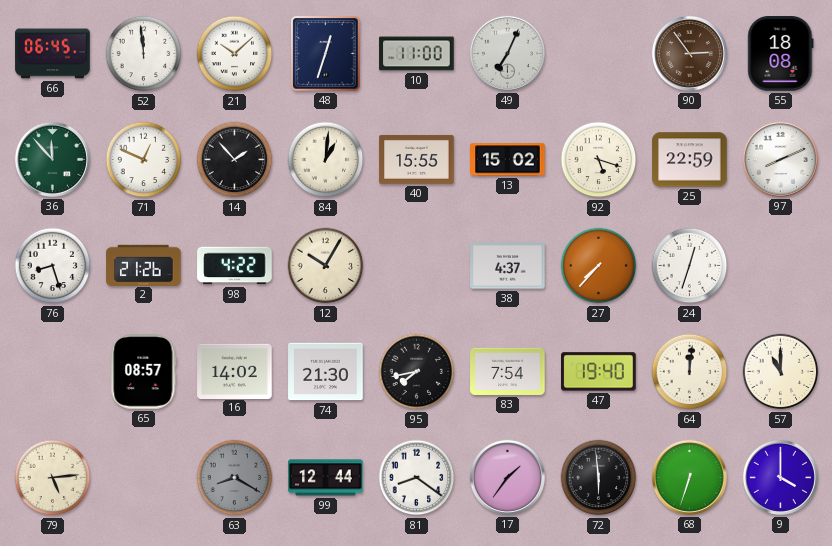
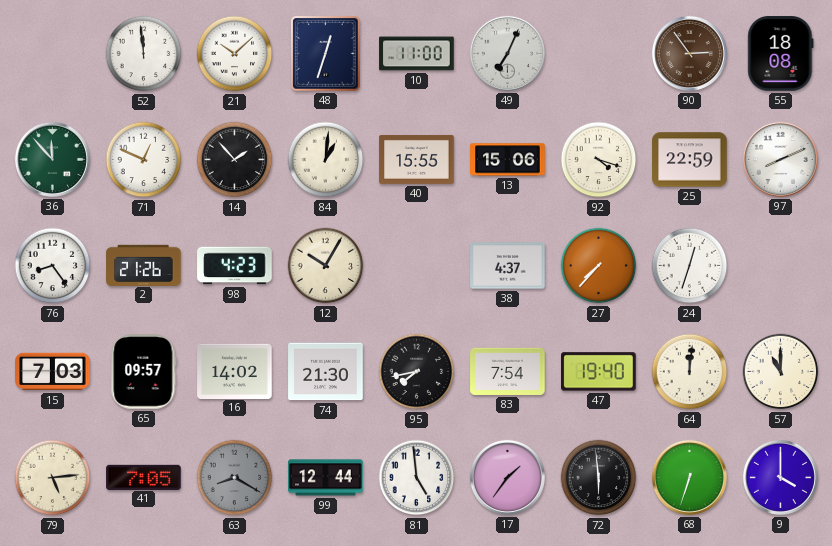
66: 06:45 -> none
13: 15:02 -> 15:06
92: 5:18 -> 4:18
76: 8:27 -> 8:24
98: 4:22 -> 4:23
15: none -> 7:03
65: 08:57 -> 09:57
41: none -> 7:05
81: 8:21 -> 4:59
